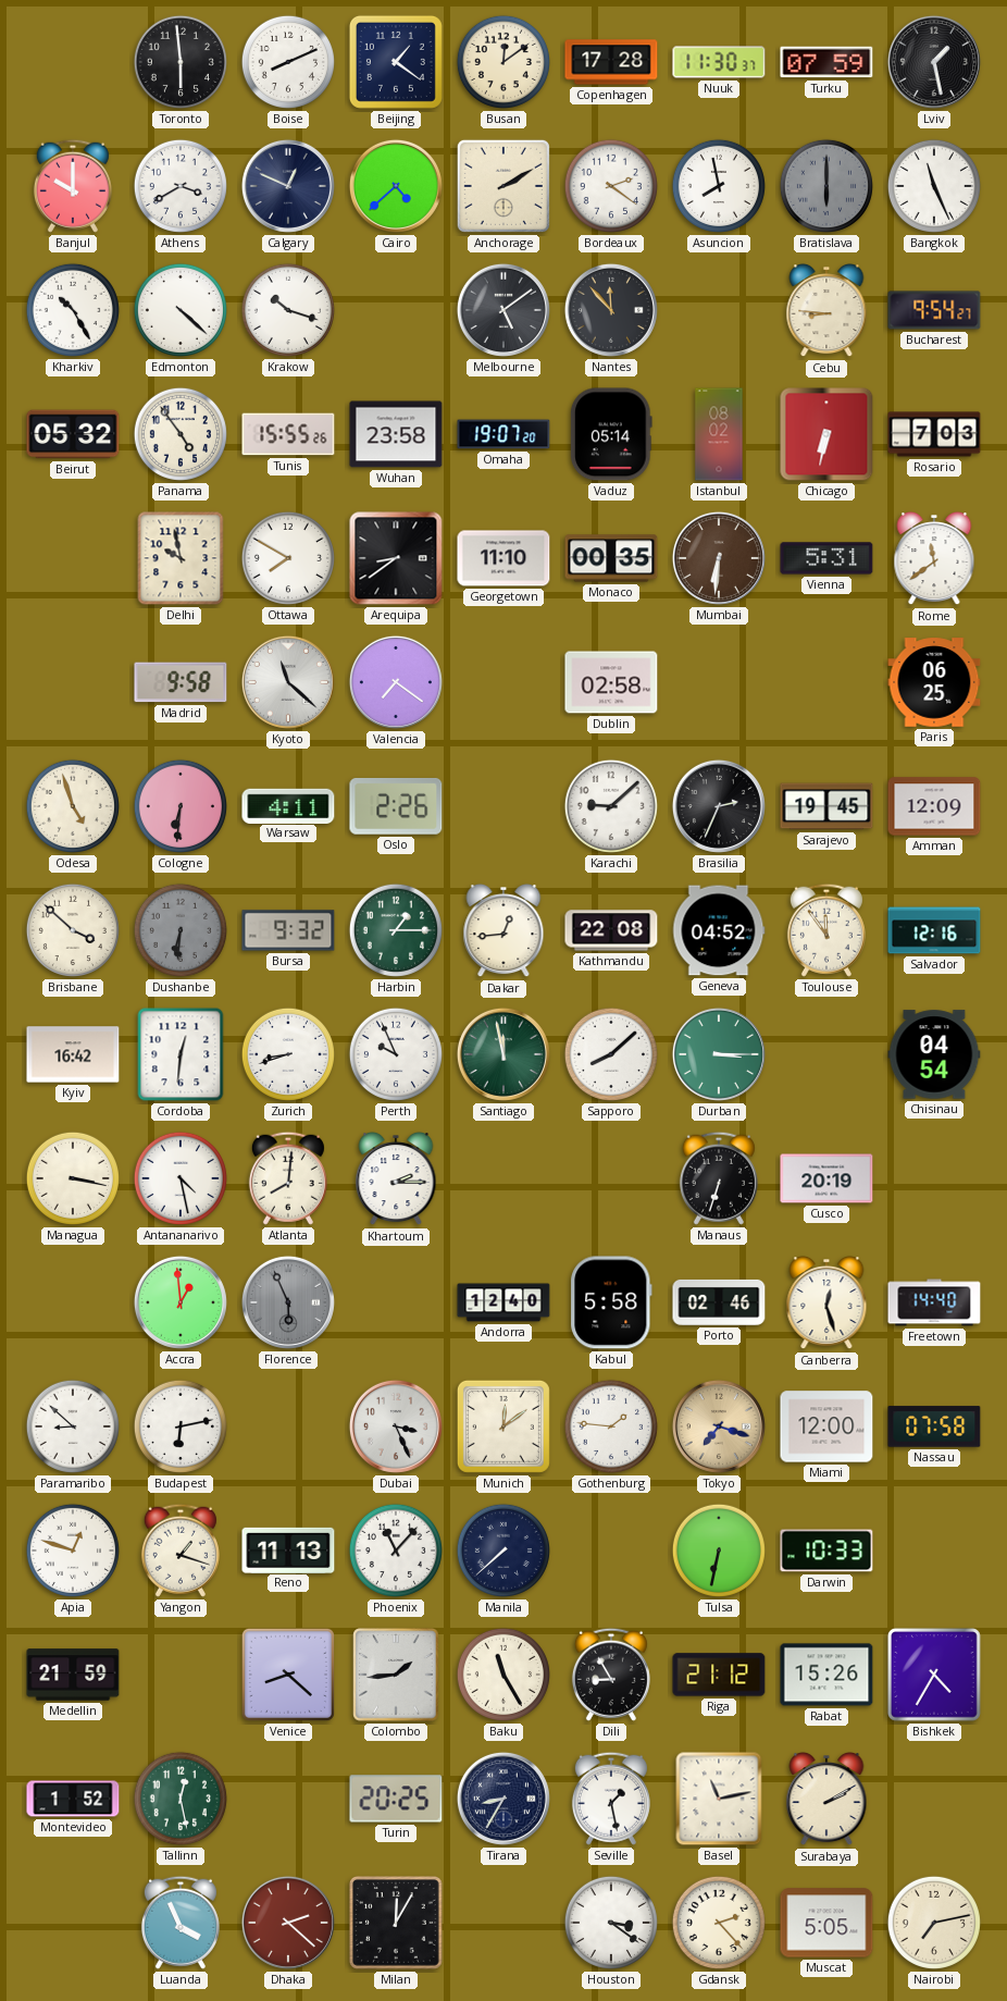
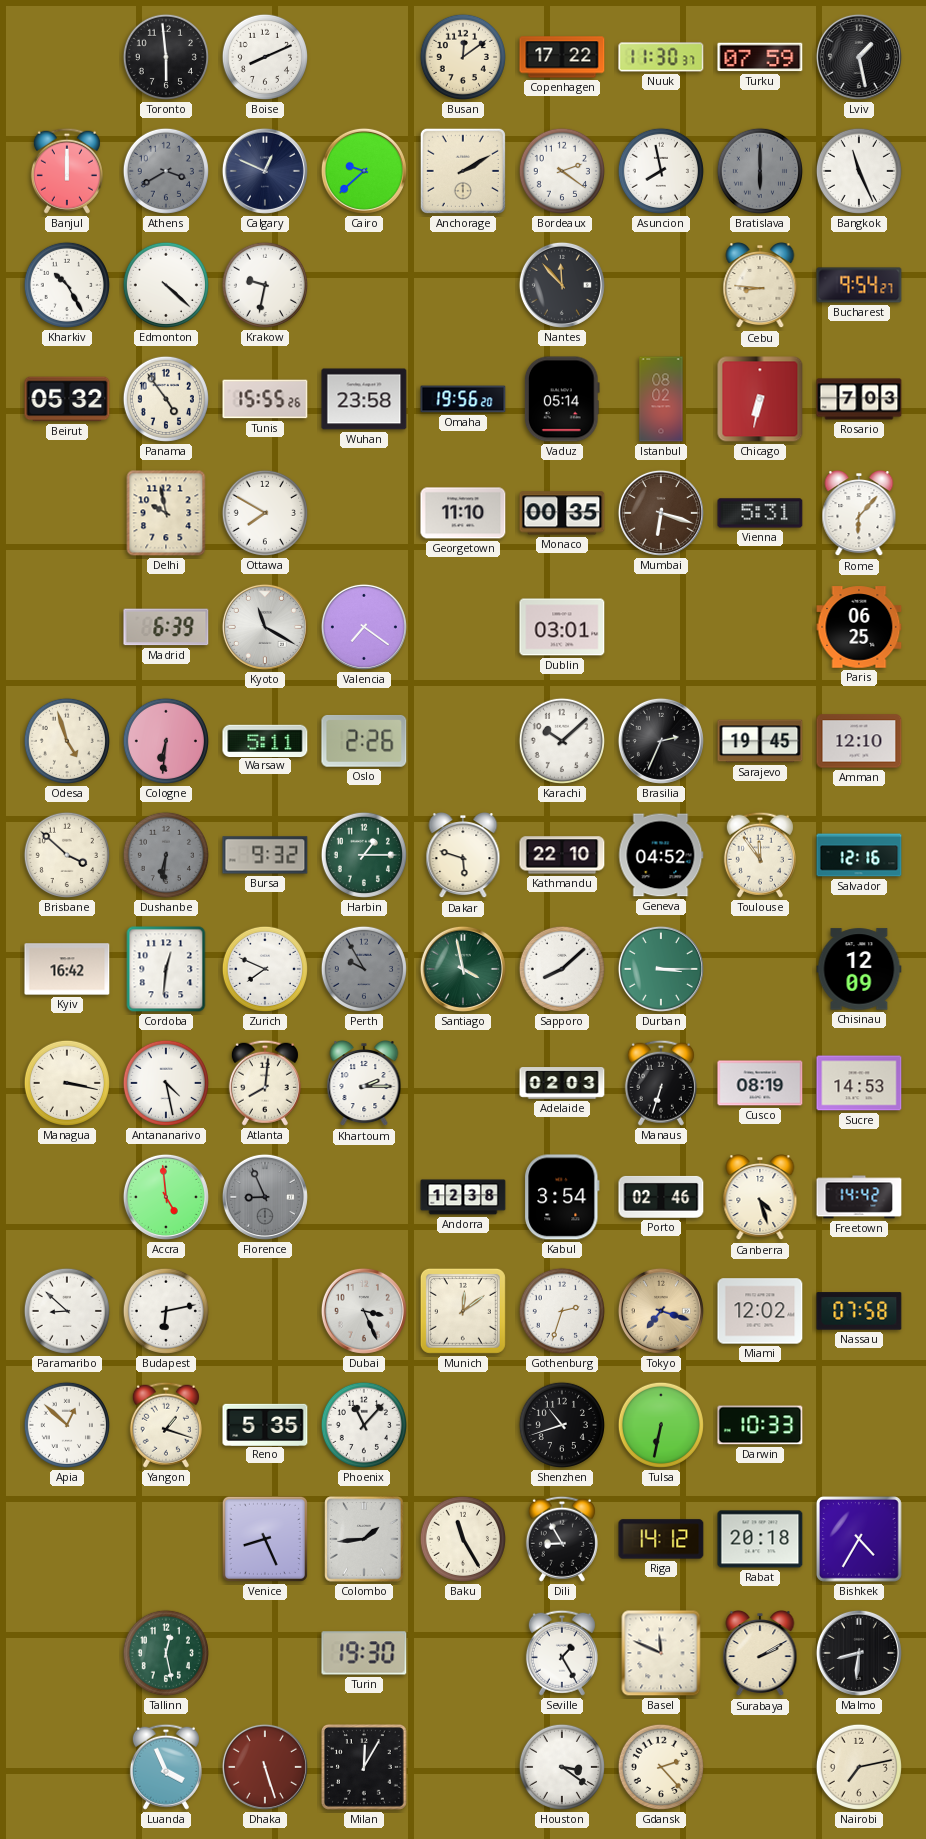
Beijing: 1:21 -> none
Copenhagen: 17:28 -> 17:22
Banjul: 10:00 -> 12:00
Athens dial: white -> grey
Cairo: 4:38 -> 9:38
Krakow: 10:18 -> 9:32
Melbourne: 5:09 -> none
Omaha: 19:07 -> 19:56
Arequipa: 8:39 -> none
Mumbai: 6:31 -> 6:18
Rome: 11:39 -> 6:07
Madrid: 9:58 -> 6:39
Kyoto: 11:22 -> 11:20
Dublin: 02:58 -> 03:01
Warsaw: 4:11 -> 5:11
Karachi: 9:08 -> 10:08
Amman: 12:09 -> 12:10
Dakar: 12:44 -> 5:48
Kathmandu: 22:08 -> 22:10
Zurich: 8:42 -> 7:49
Perth: 9:56 -> 9:55
Perth dial: white -> grey
Santiago: 11:58 -> 3:58
Chisinau: 04:54 -> 12:09
Adelaide: none -> 02:03
Cusco: 20:19 -> 08:19
Sucre: none -> 14:53
Accra: 12:59 -> 4:59
Florence: 5:56 -> 8:56
Andorra: 12:40 -> 12:38
Kabul: 5:58 -> 3:54
Canberra: 12:27 -> 4:27
Freetown: 14:40 -> 14:42
Gothenburg: 1:46 -> 2:33
Miami: 12:00 -> 12:02
Apia: 12:48 -> 12:52
Reno: 11:13 -> 5:35
Manila: 7:38 -> none
Shenzhen: none -> 10:42
Medellin: 21:59 -> none
Venice: 8:22 -> 8:26
Riga: 21:12 -> 14:12
Rabat: 15:26 -> 20:18
Montevideo: 1:52 -> none
Turin: 20:25 -> 19:30
Tirana: 8:35 -> none
Seville: 1:28 -> 1:25
Basel: 11:13 -> 11:49
Malmo: none -> 8:31
Dhaka: 2:22 -> 5:27
Muscat: 5:05 -> none
